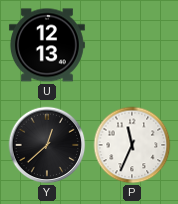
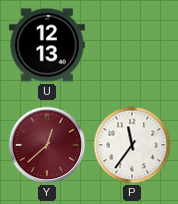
Y dial: black -> burgundy
P: 11:34 -> 11:36
